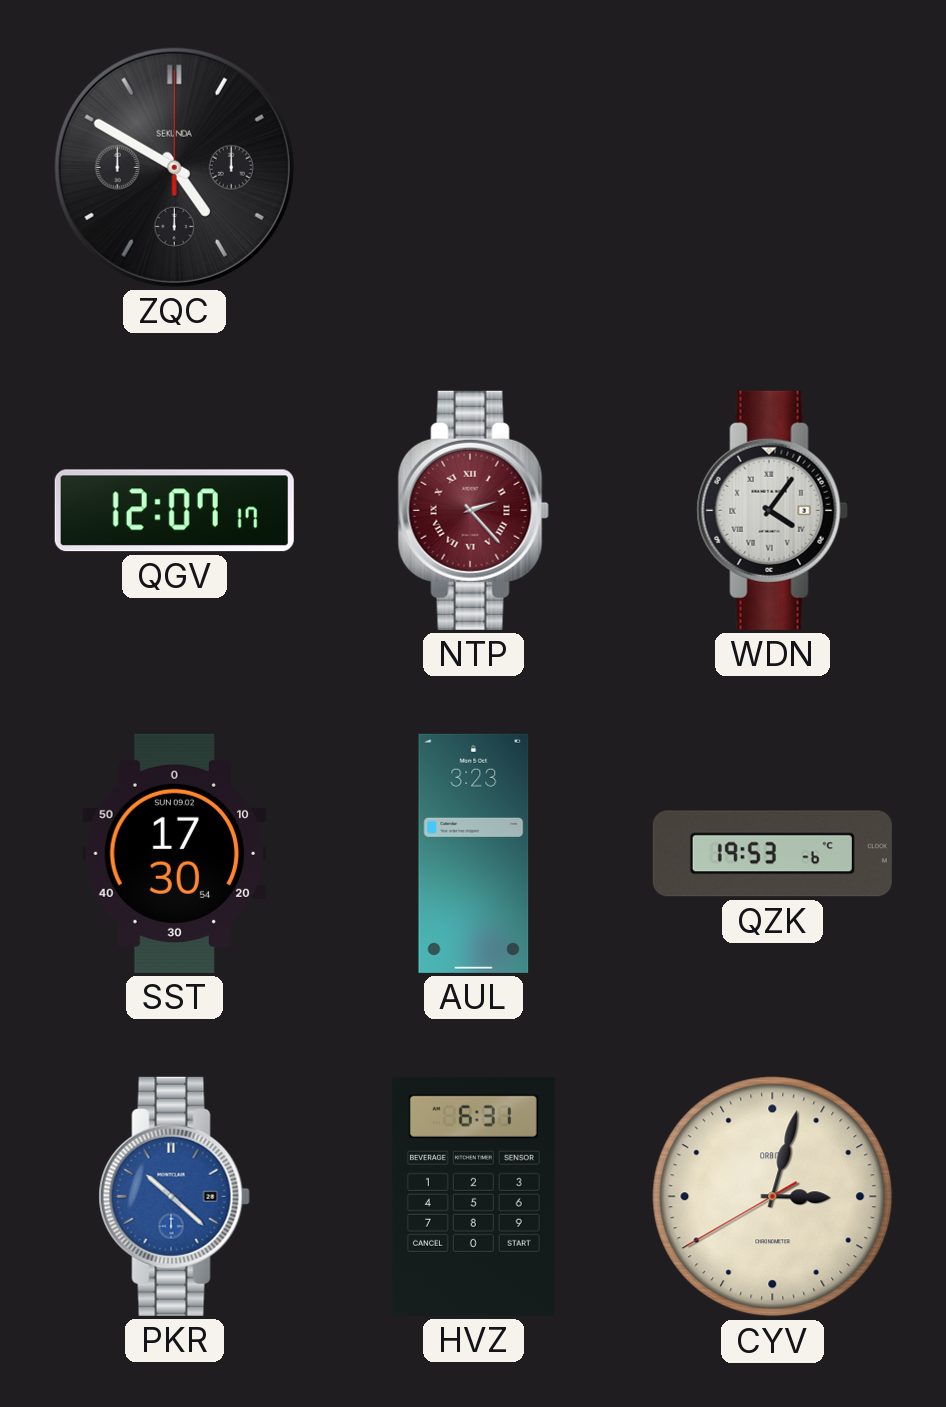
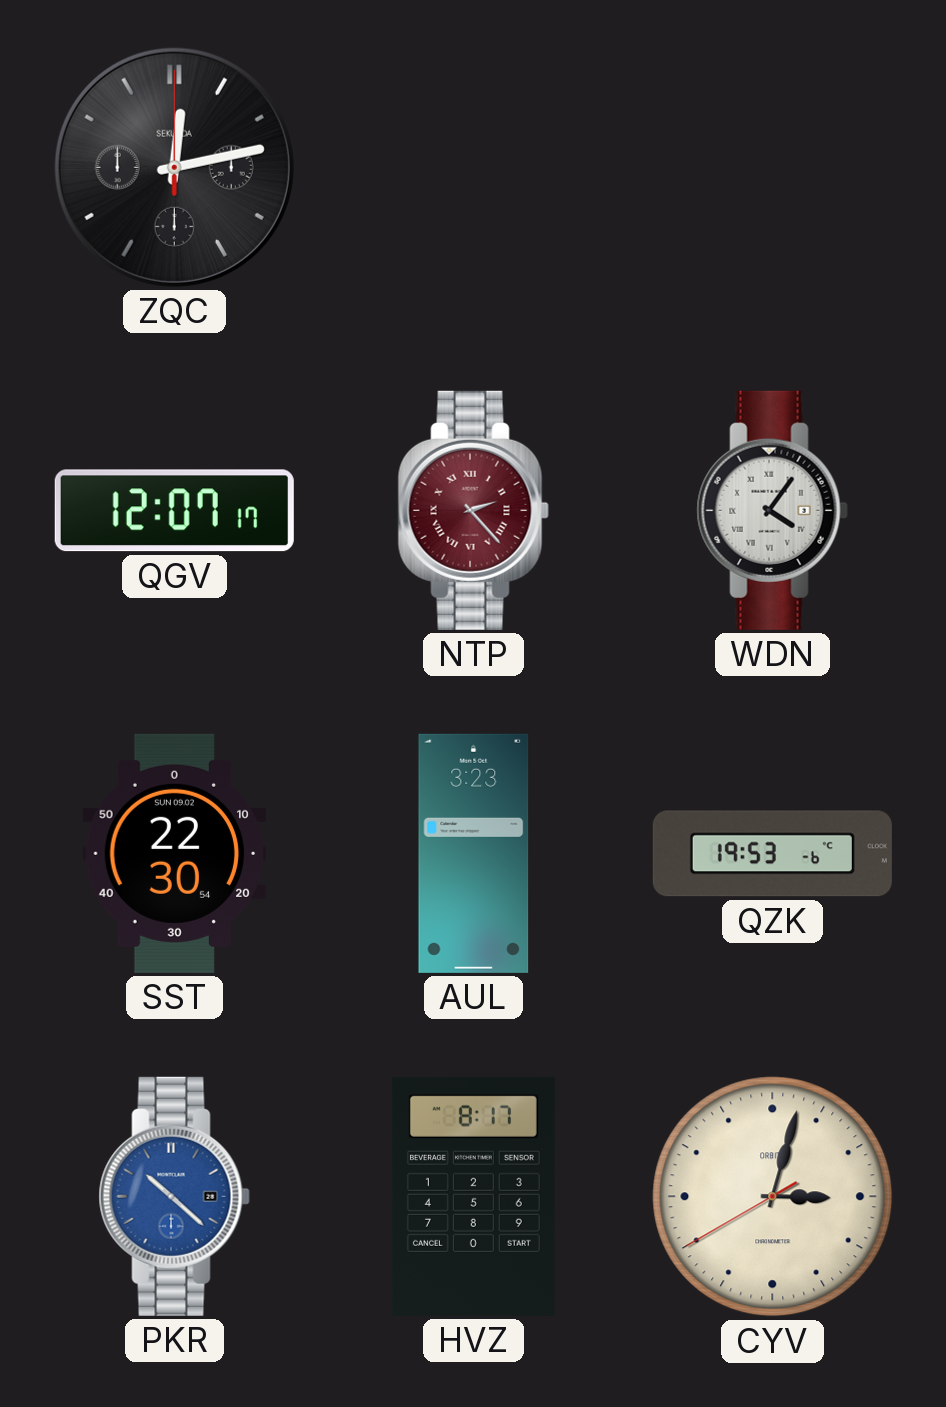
ZQC: 4:50 -> 12:13
SST: 17:30 -> 22:30
HVZ: 6:31 -> 8:17
